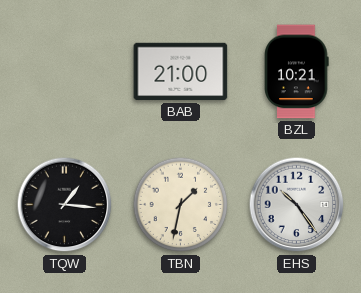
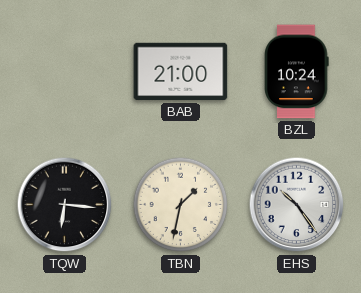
BZL: 10:21 -> 10:24
TQW: 1:16 -> 6:16
